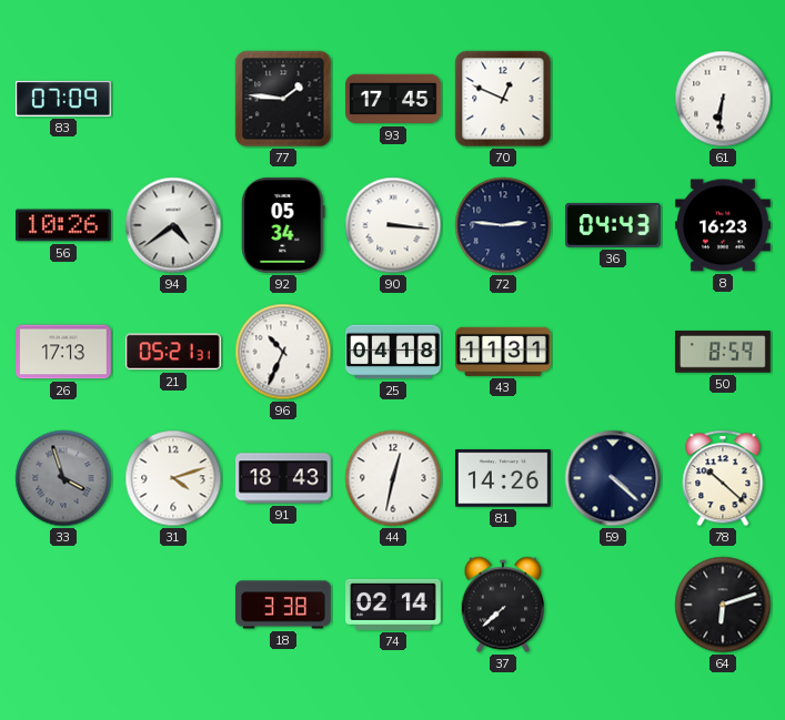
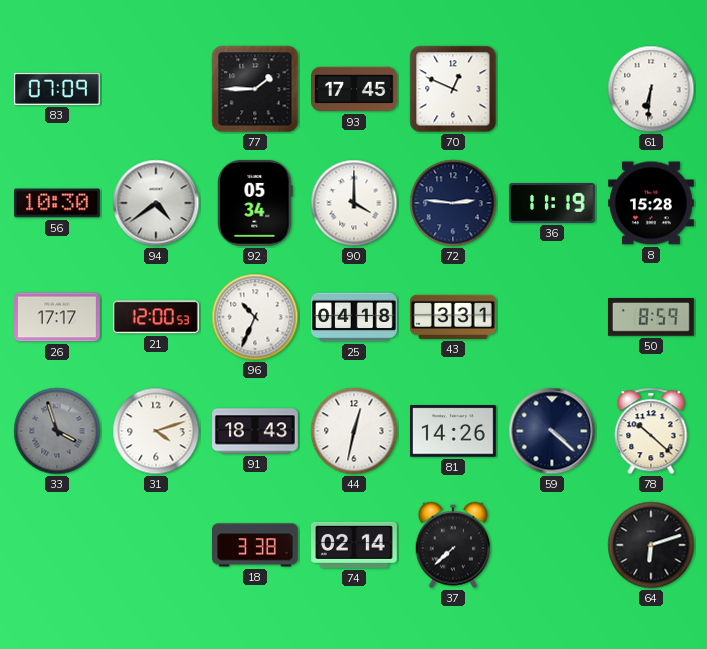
77: 1:46 -> 1:45
56: 10:26 -> 10:30
90: 3:16 -> 4:00
36: 04:43 -> 11:19
8: 16:23 -> 15:28
26: 17:13 -> 17:17
21: 05:21 -> 12:00
43: 11:31 -> 3:31
